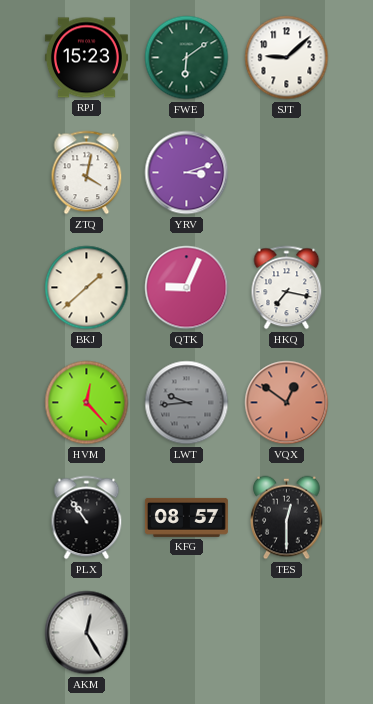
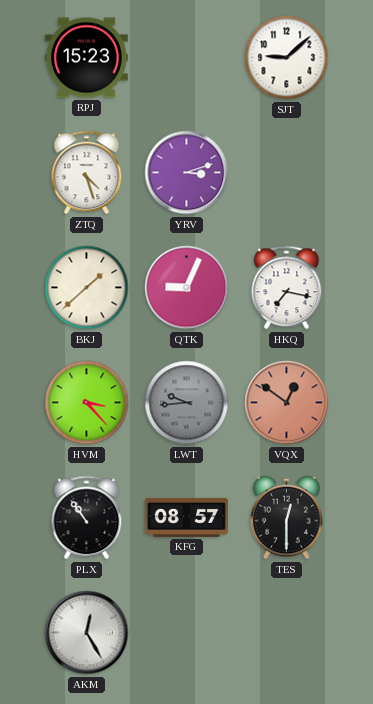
FWE: 6:09 -> none
ZTQ: 4:02 -> 4:27
HVM: 12:23 -> 3:23
